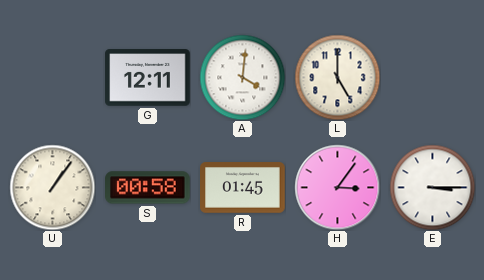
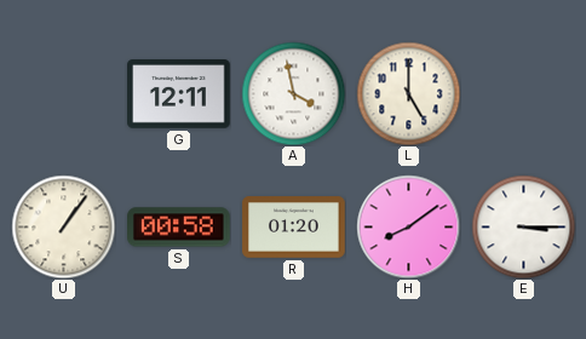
A: 4:01 -> 3:58
R: 01:45 -> 01:20
H: 3:06 -> 8:09
